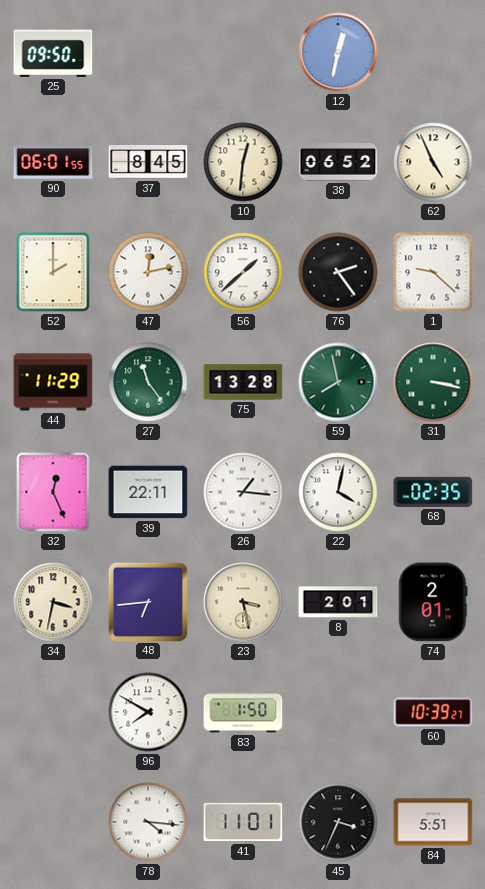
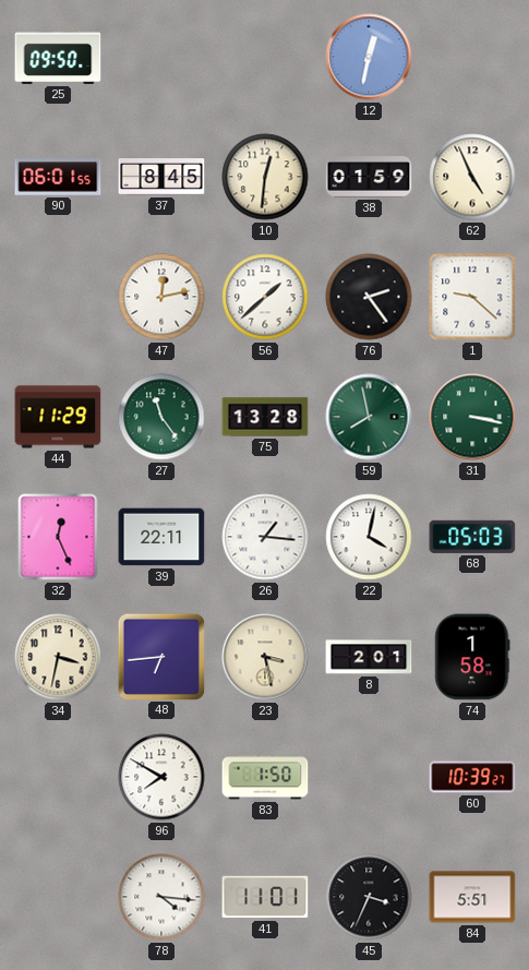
38: 06:52 -> 01:59
52: 2:00 -> none
68: 02:35 -> 05:03
74: 2:01 -> 1:58
